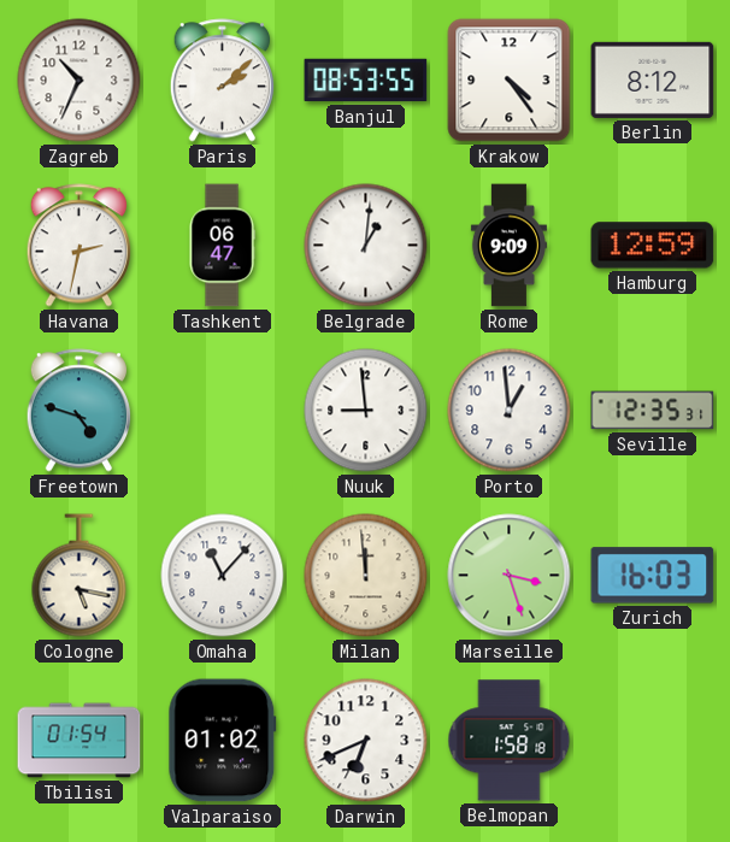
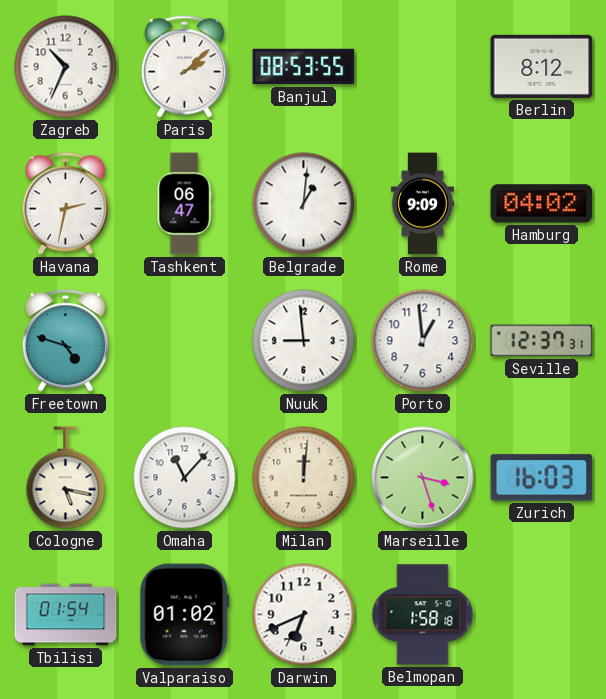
Krakow: 4:24 -> none
Hamburg: 12:59 -> 04:02
Seville: 12:35 -> 12:37
Milan: 11:59 -> 12:01
